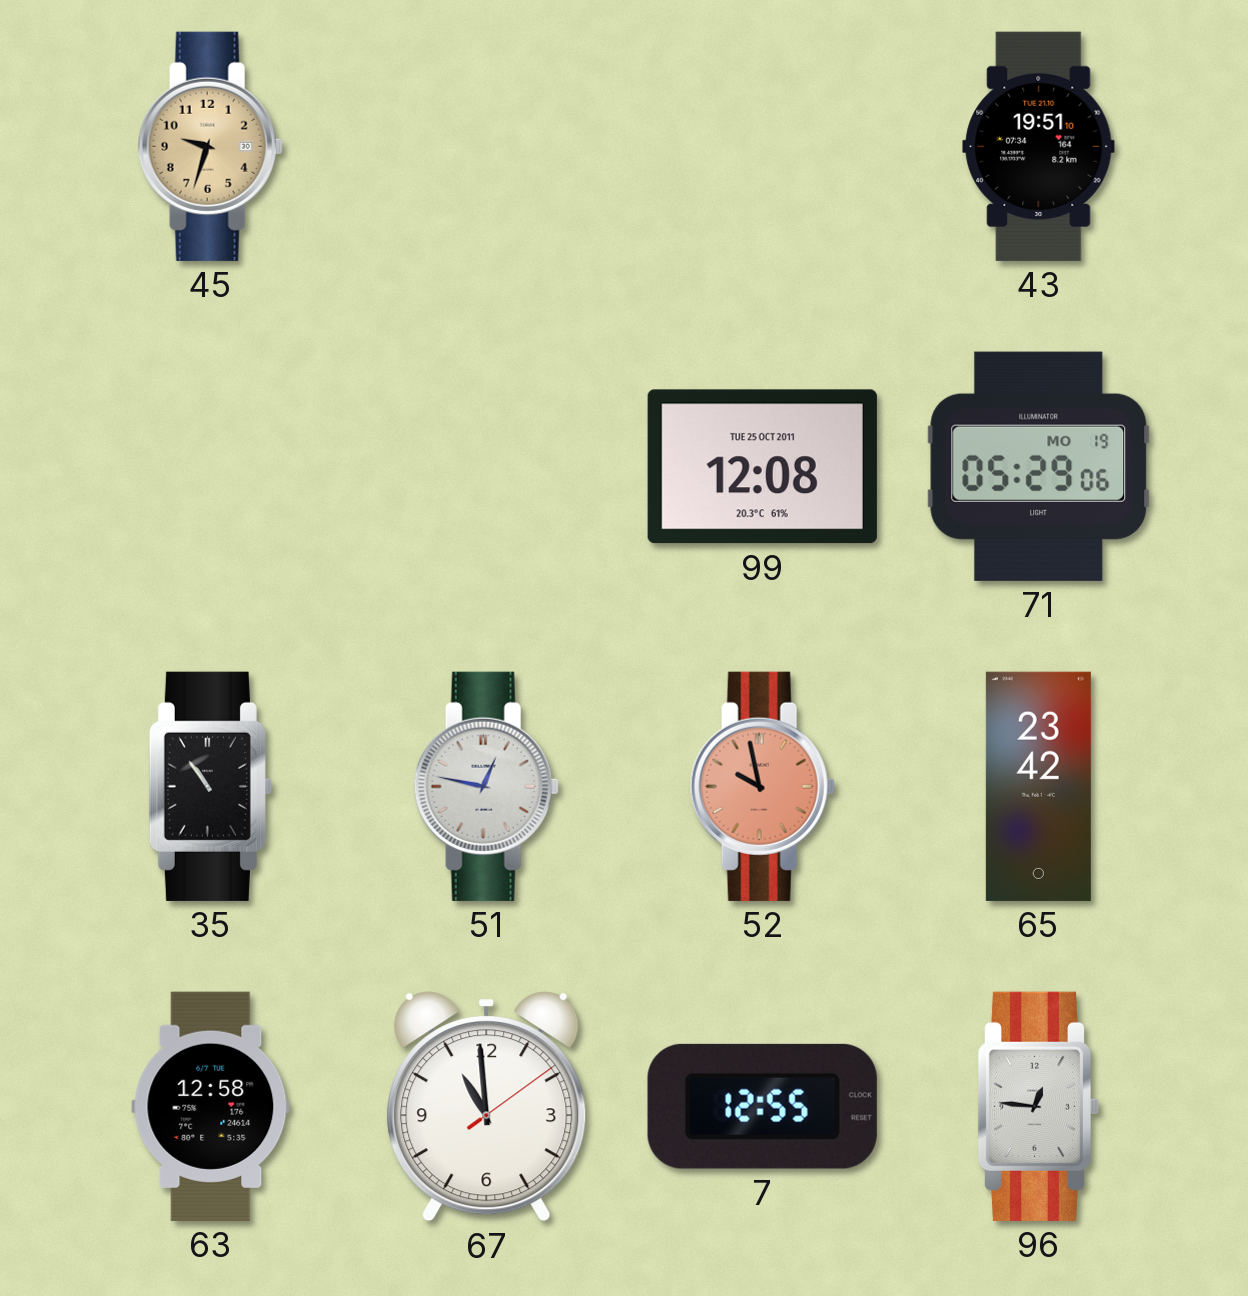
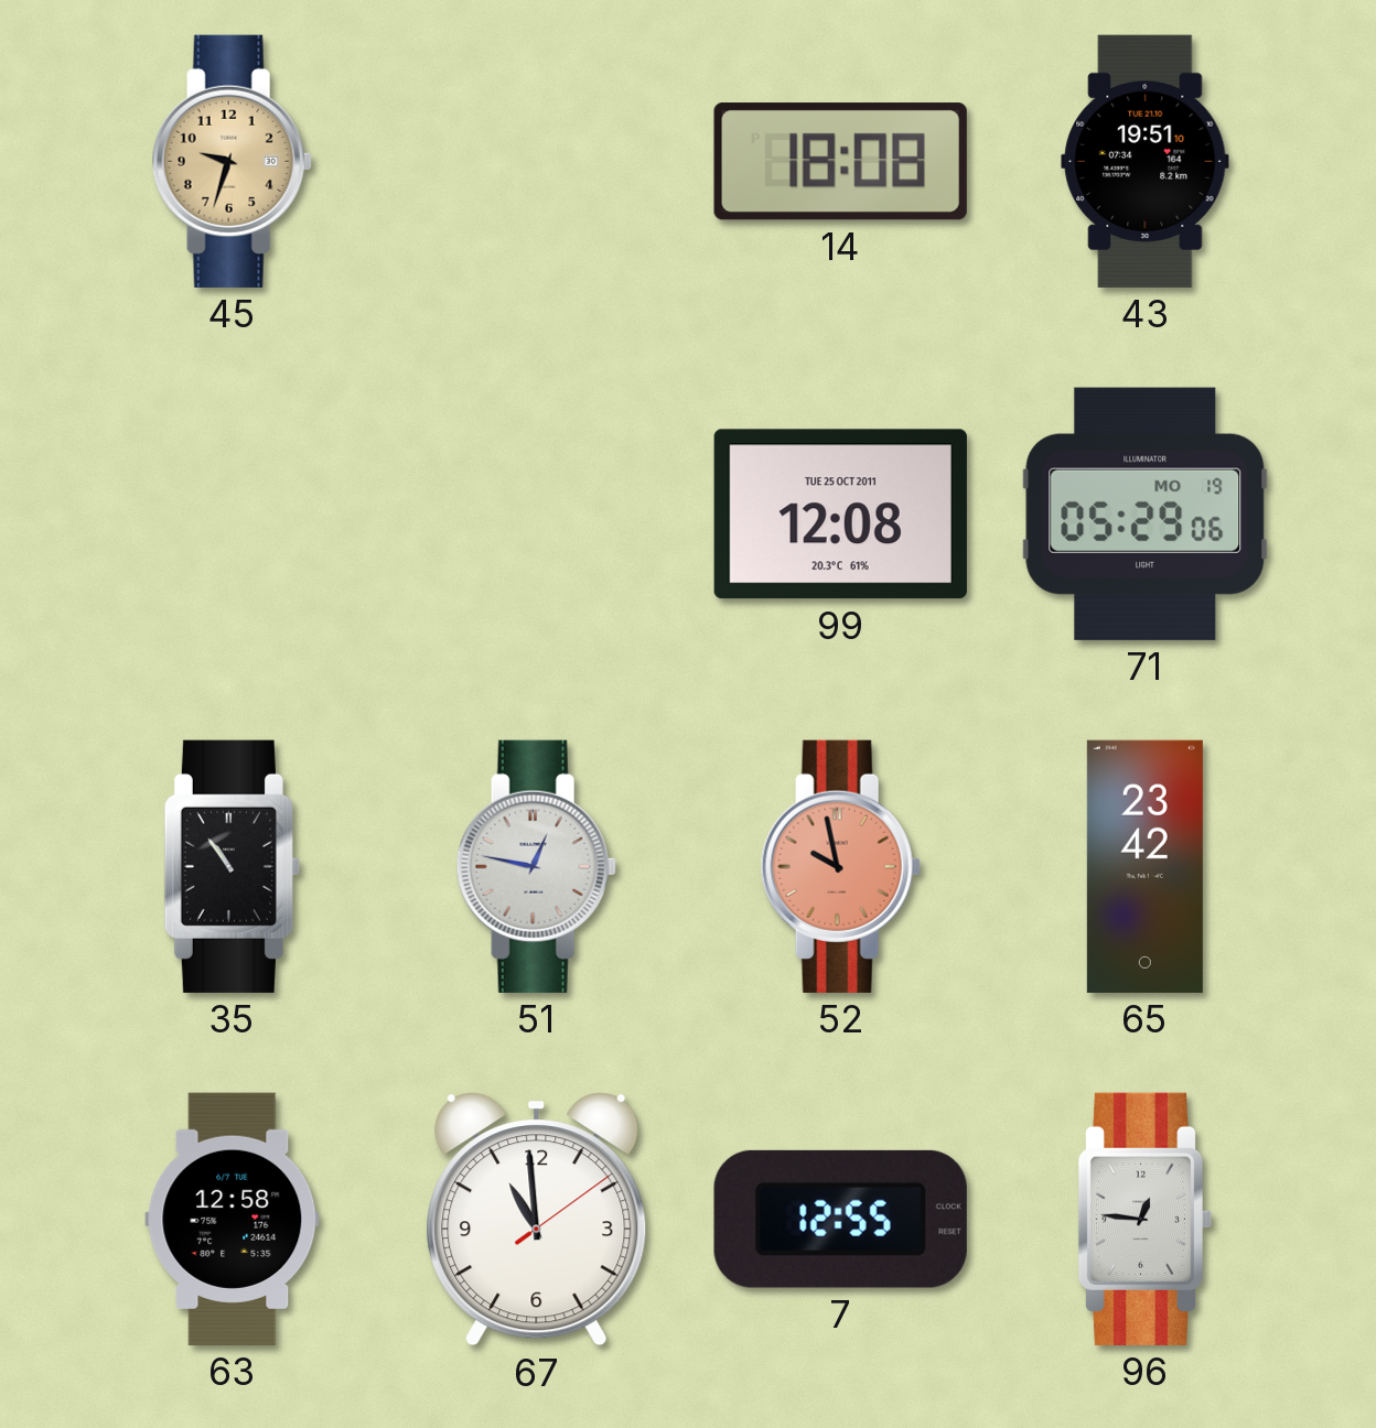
14: none -> 18:08
